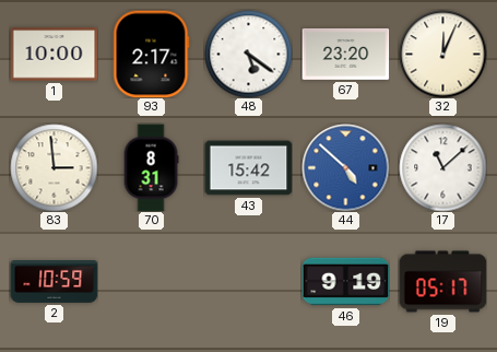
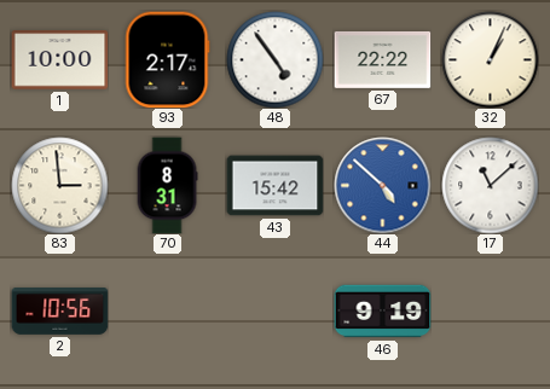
48: 5:21 -> 4:54
67: 23:20 -> 22:22
32: 12:04 -> 1:04
2: 10:59 -> 10:56
19: 05:17 -> none
